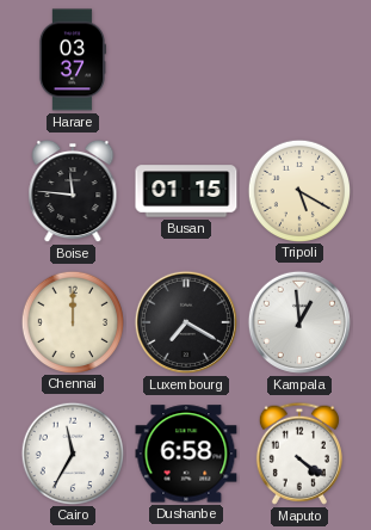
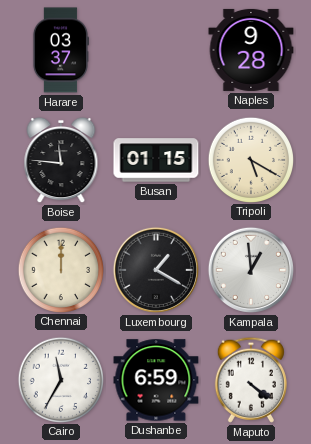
Naples: none -> 9:28
Luxembourg: 7:20 -> 1:20
Dushanbe: 6:58 -> 6:59
